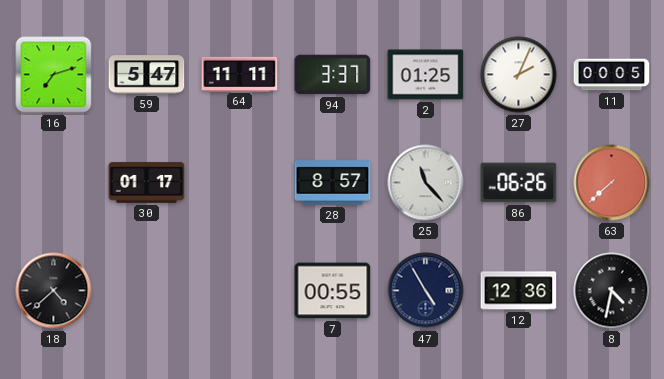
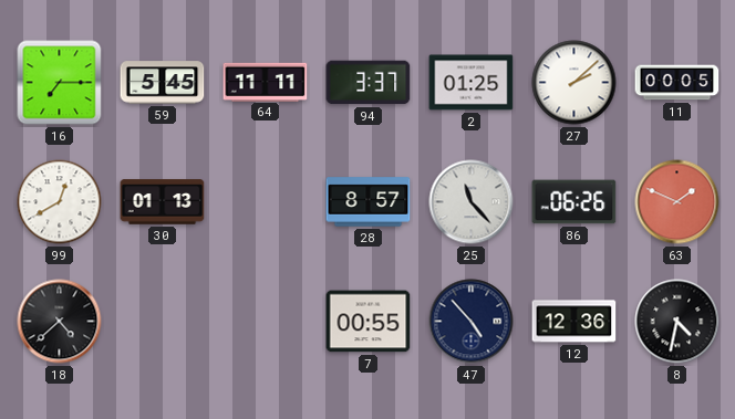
16: 7:12 -> 7:15
59: 5:47 -> 5:45
27: 2:04 -> 2:08
99: none -> 12:40
30: 01:17 -> 01:13
63: 7:38 -> 1:49
47: 4:55 -> 4:53
